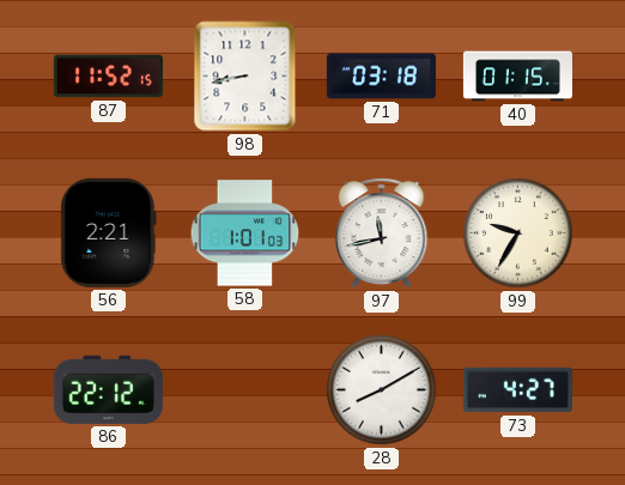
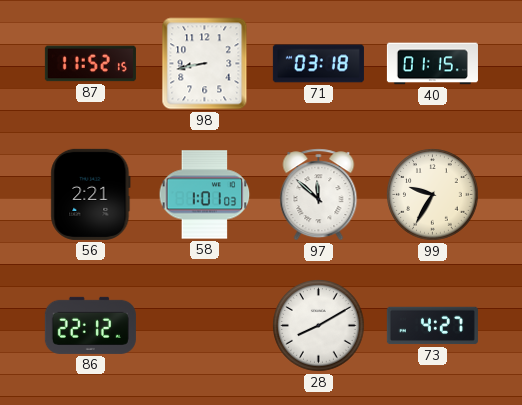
97: 11:43 -> 11:52
